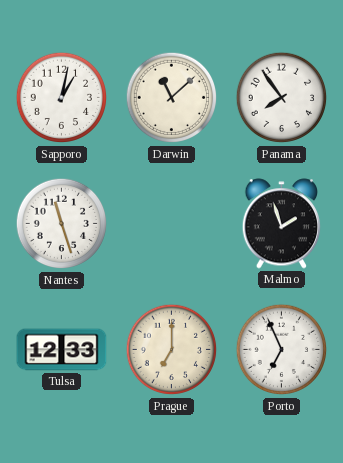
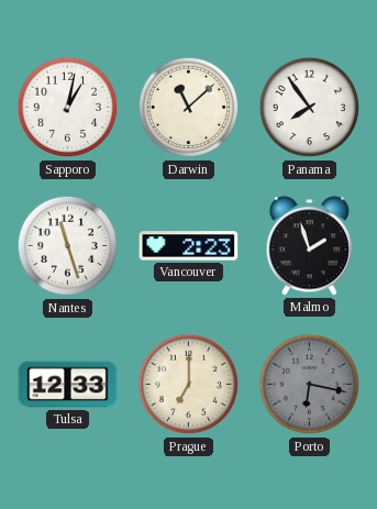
Vancouver: none -> 2:23
Porto: 6:56 -> 6:17
Porto dial: white -> grey
